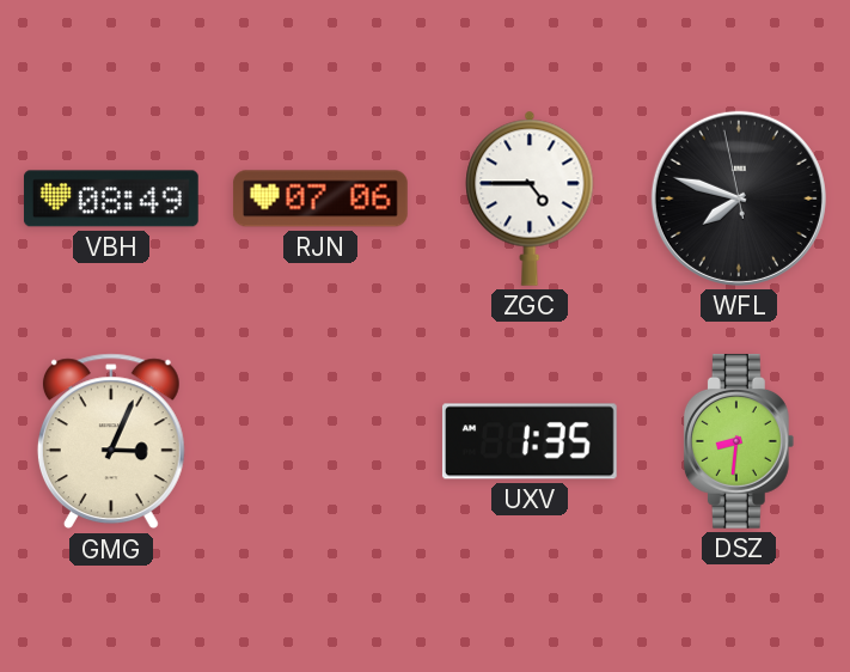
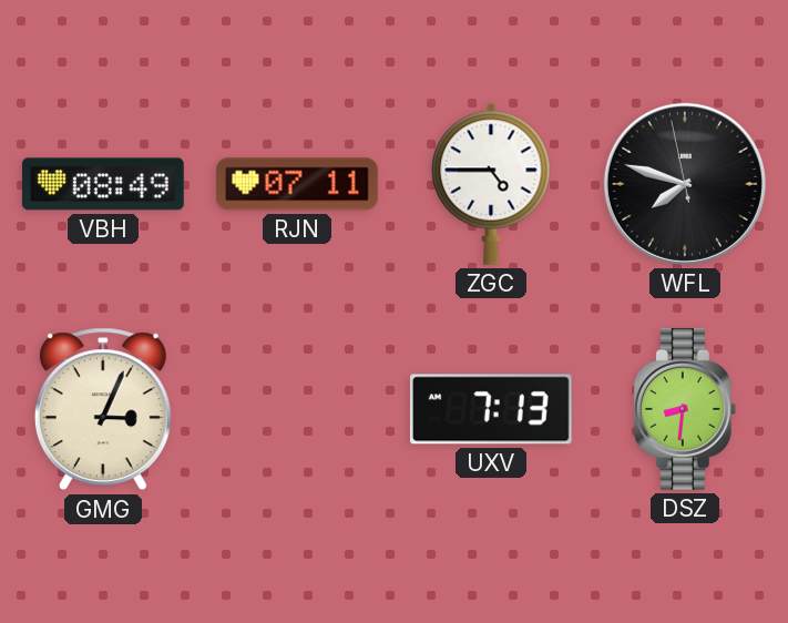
RJN: 07:06 -> 07:11
UXV: 1:35 -> 7:13
